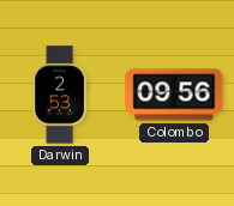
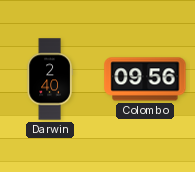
Darwin: 2:53 -> 2:40
